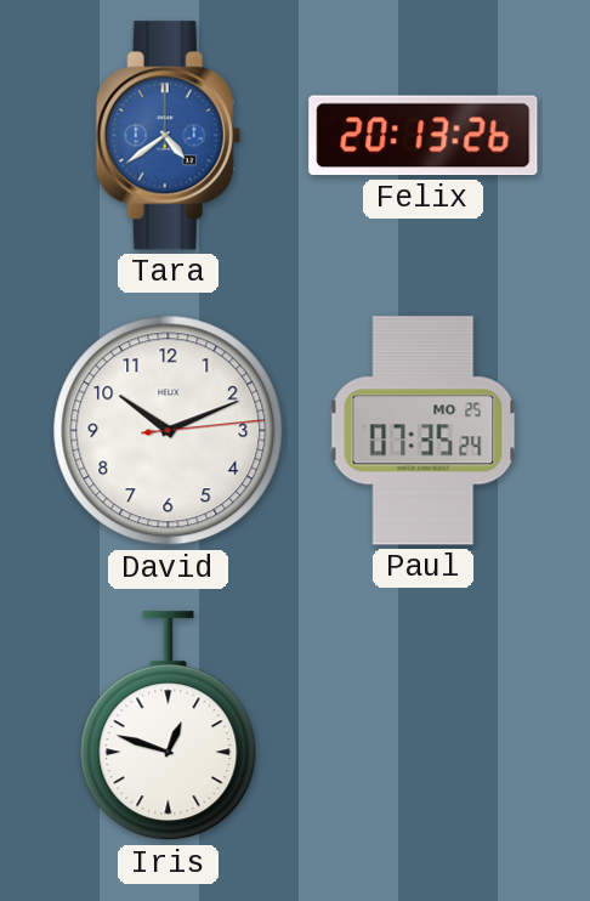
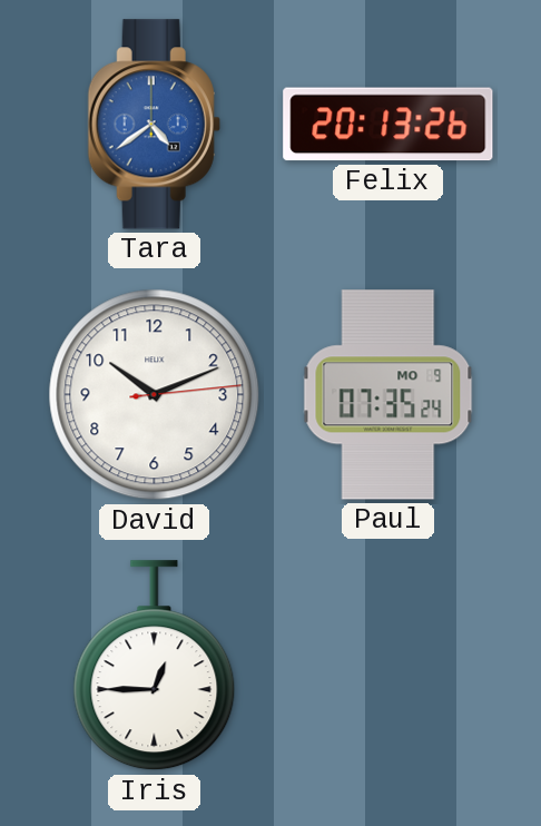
Paul date: MO 25 -> MO 9
Iris: 12:48 -> 12:45
